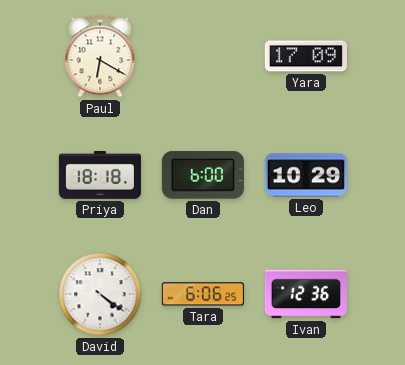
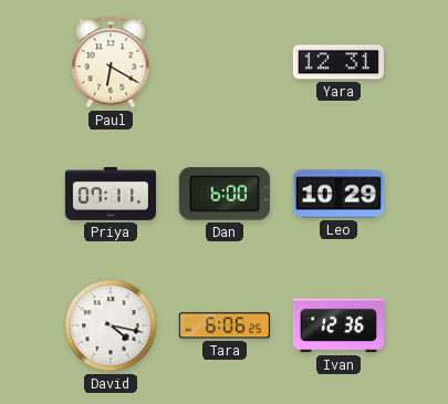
Yara: 17:09 -> 12:31
Priya: 18:18 -> 07:11
David: 4:21 -> 4:17
